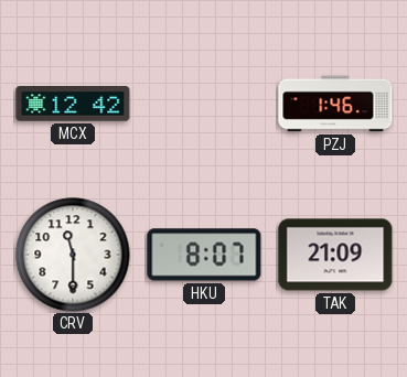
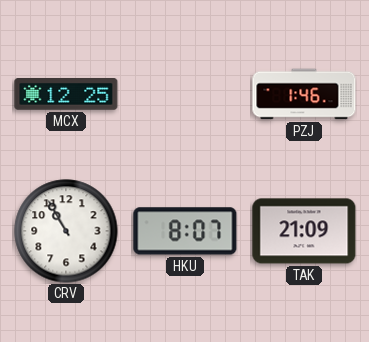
MCX: 12:42 -> 12:25
CRV: 11:30 -> 10:55
